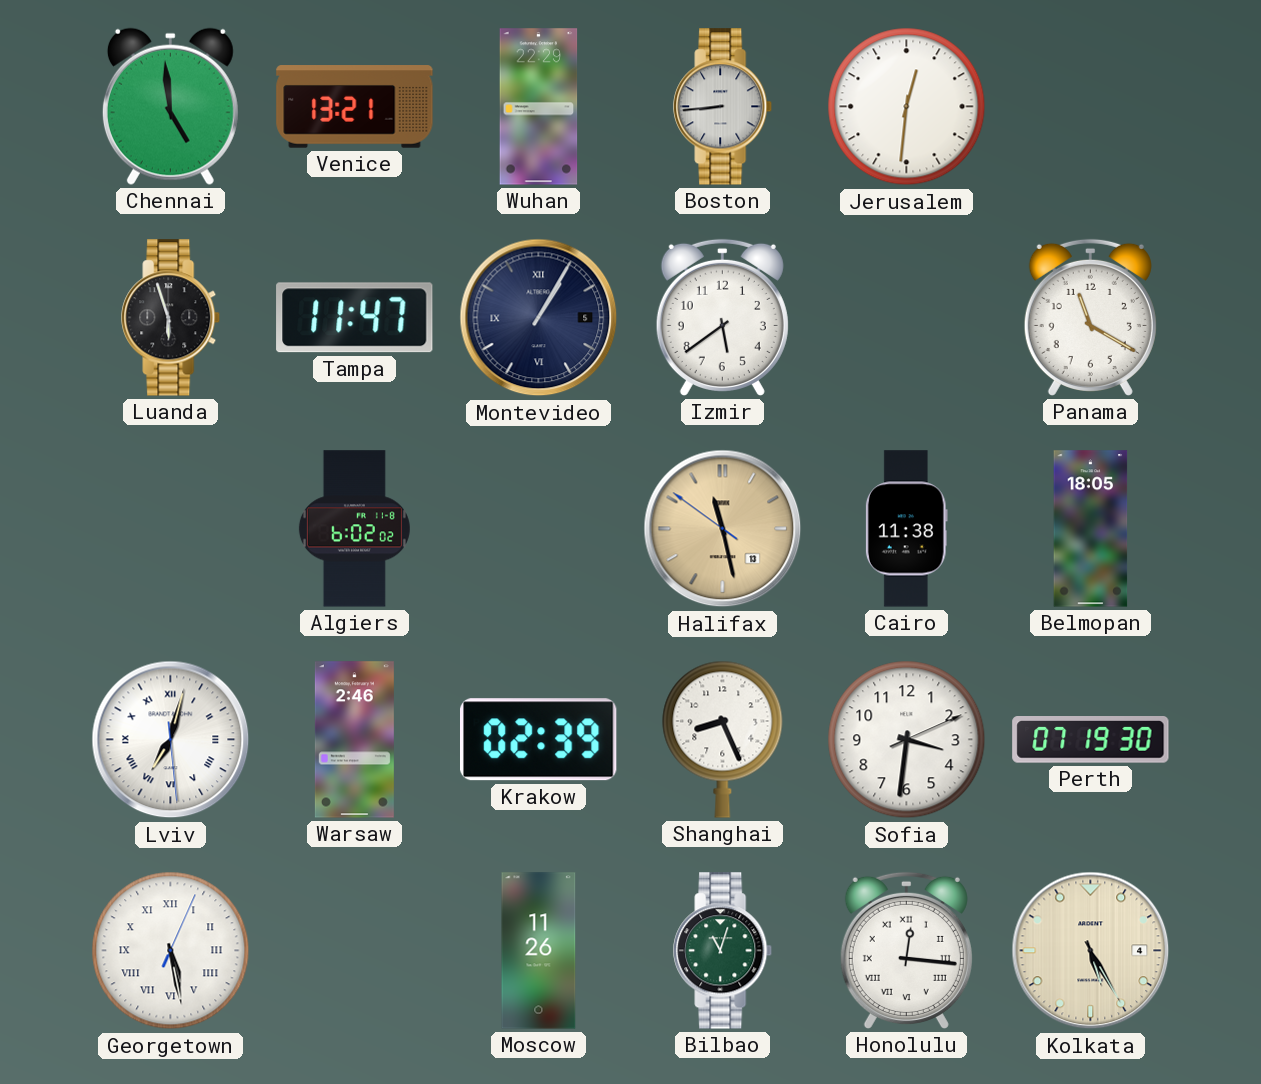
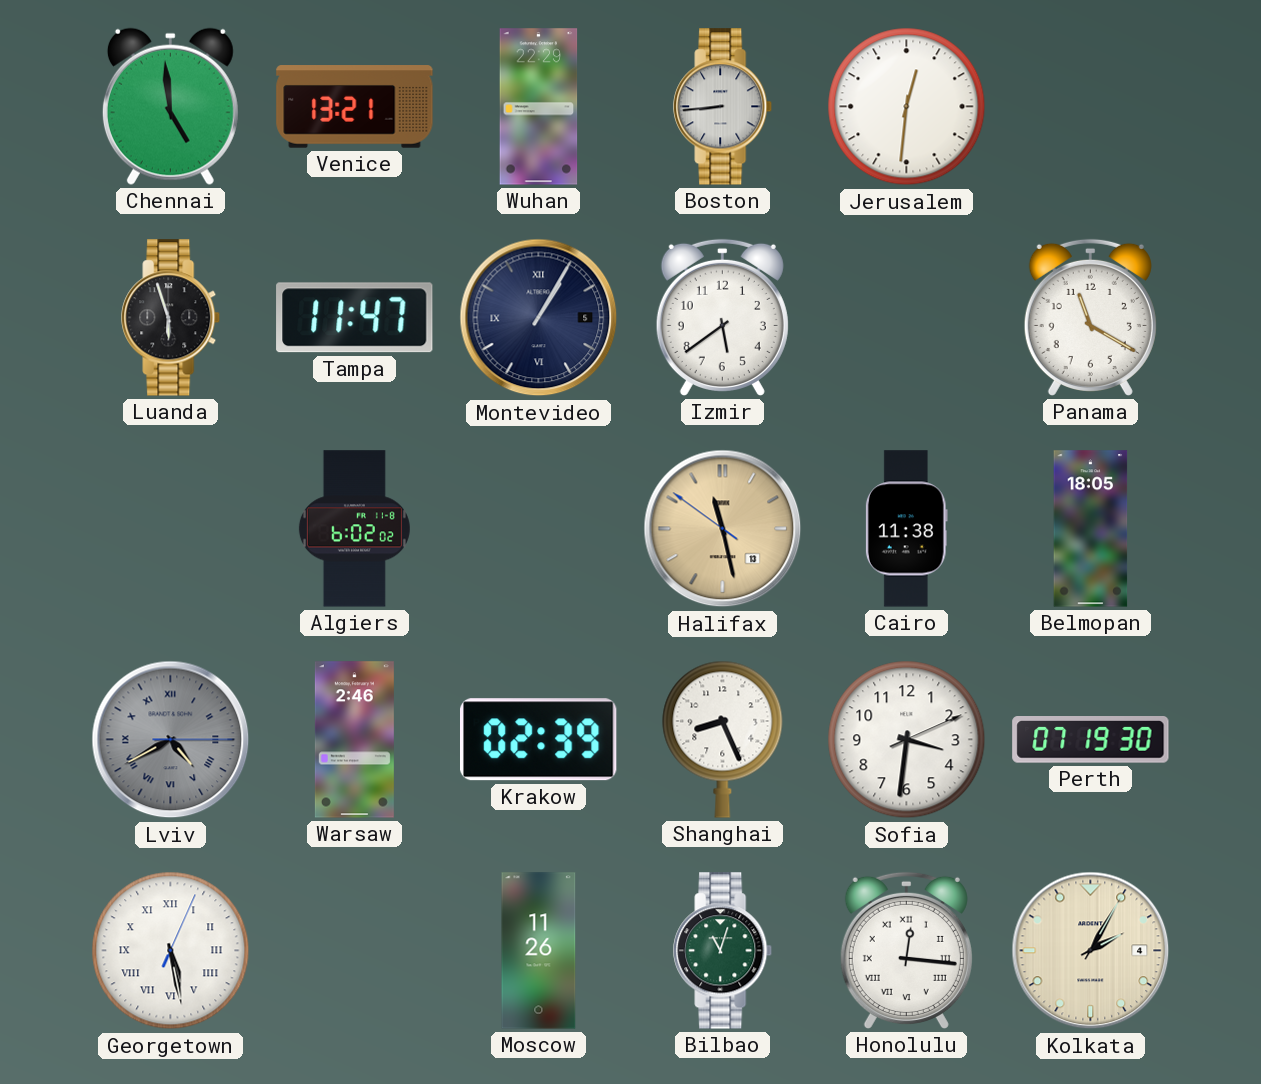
Lviv: 7:02 -> 4:40
Lviv dial: white -> grey
Kolkata: 5:25 -> 2:05
